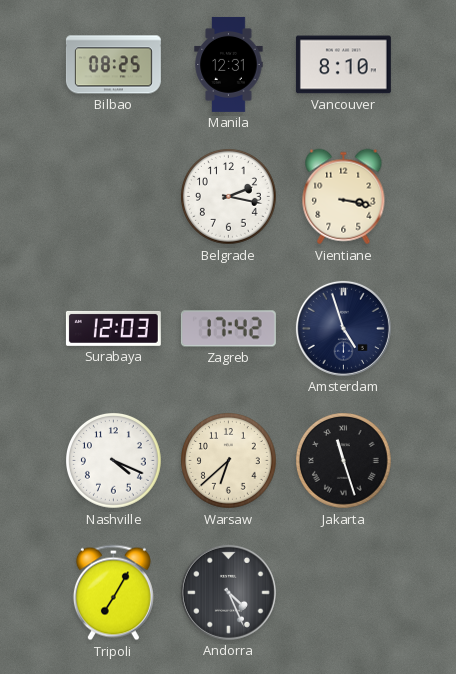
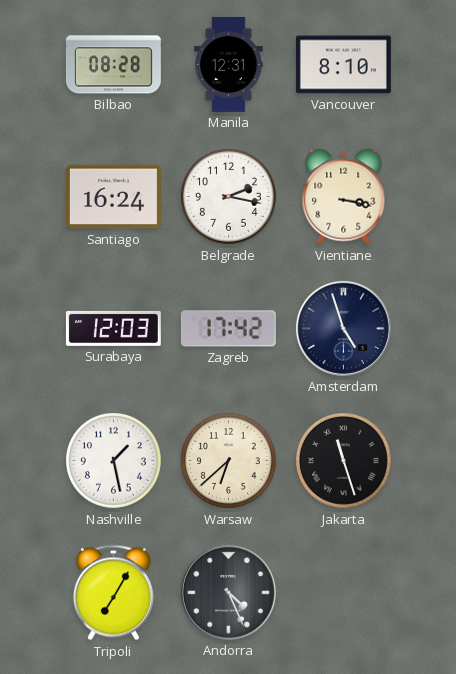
Bilbao: 08:25 -> 08:28
Santiago: none -> 16:24
Nashville: 4:19 -> 1:28
